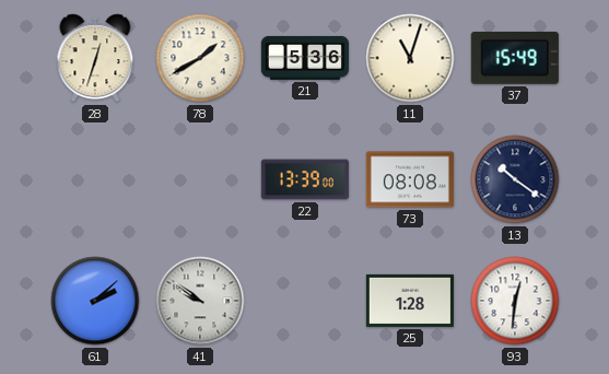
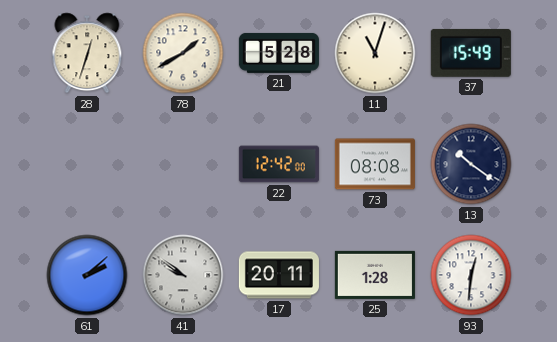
21: 5:36 -> 5:28
22: 13:39 -> 12:42
17: none -> 20:11
